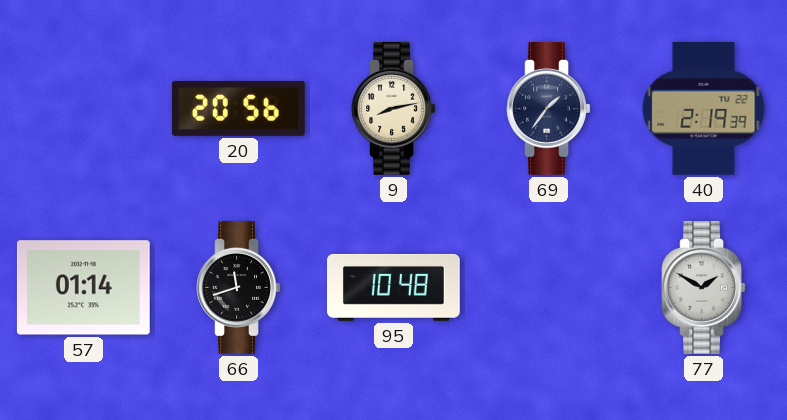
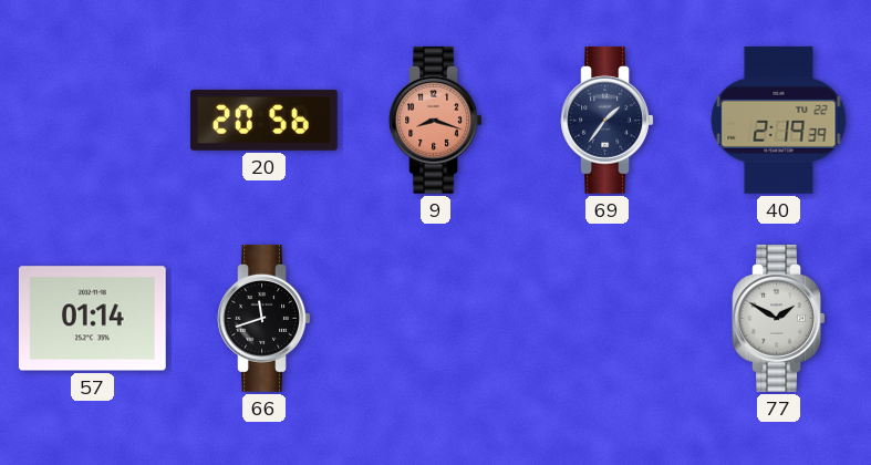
9: 8:13 -> 8:18
9 dial: cream -> salmon
95: 10:48 -> none
